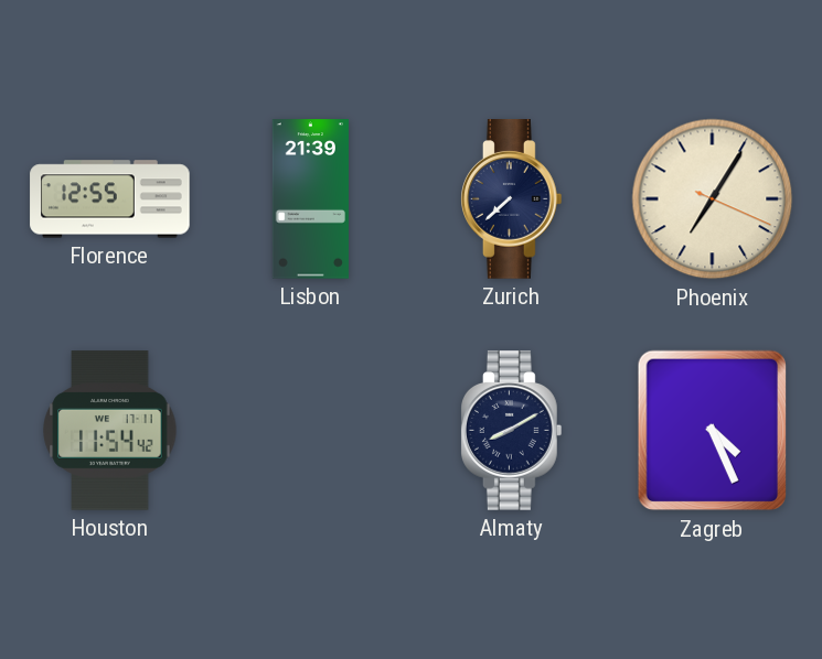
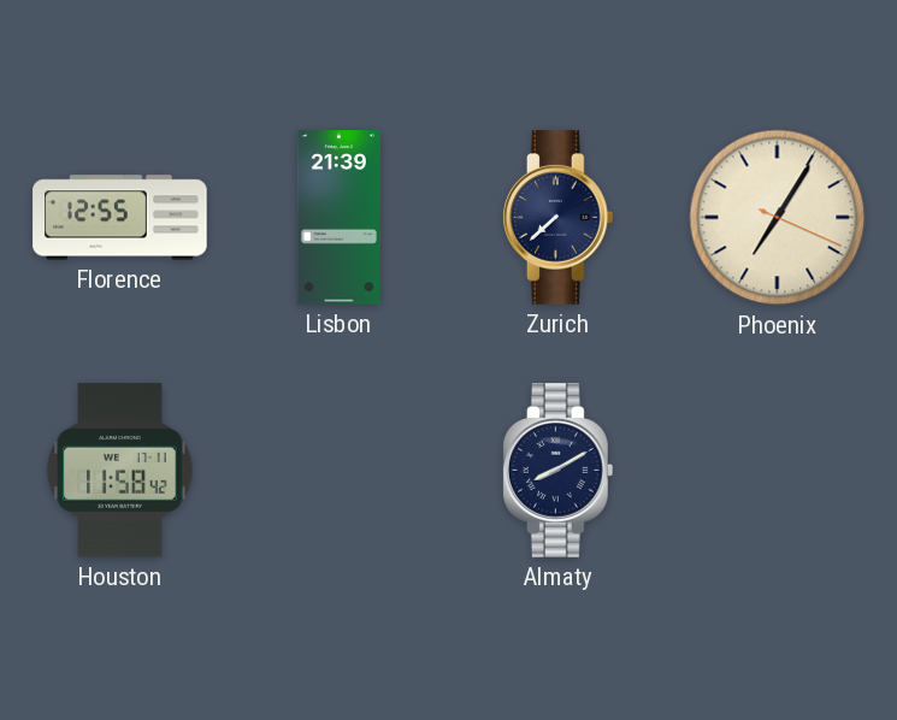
Houston: 11:54 -> 11:58
Zagreb: 4:26 -> none
